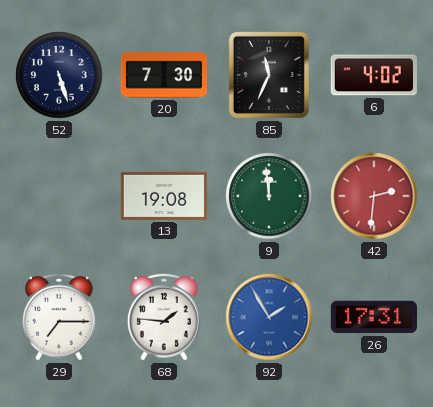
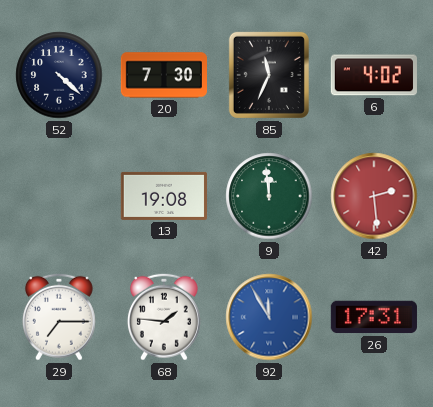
52: 5:27 -> 4:22
42: 2:31 -> 2:29
92: 1:55 -> 11:55
